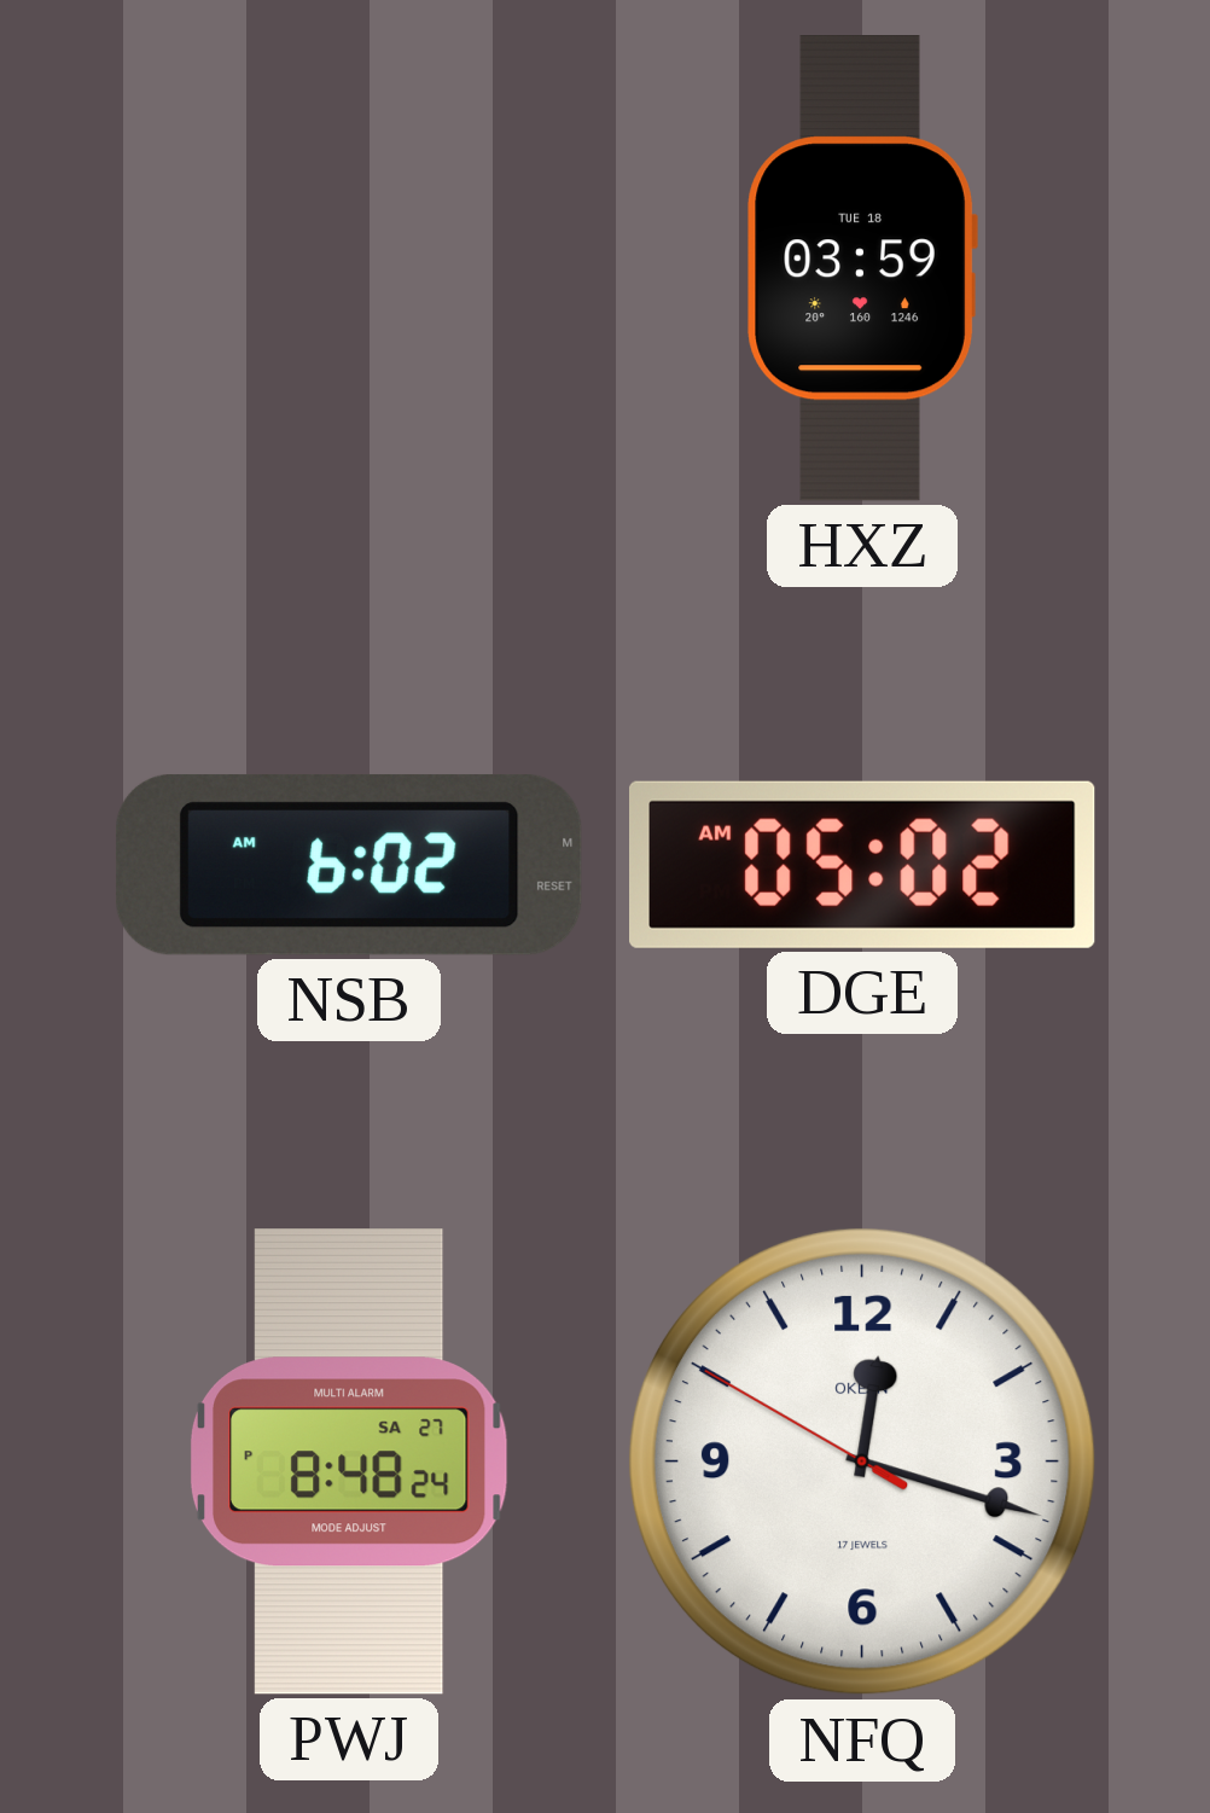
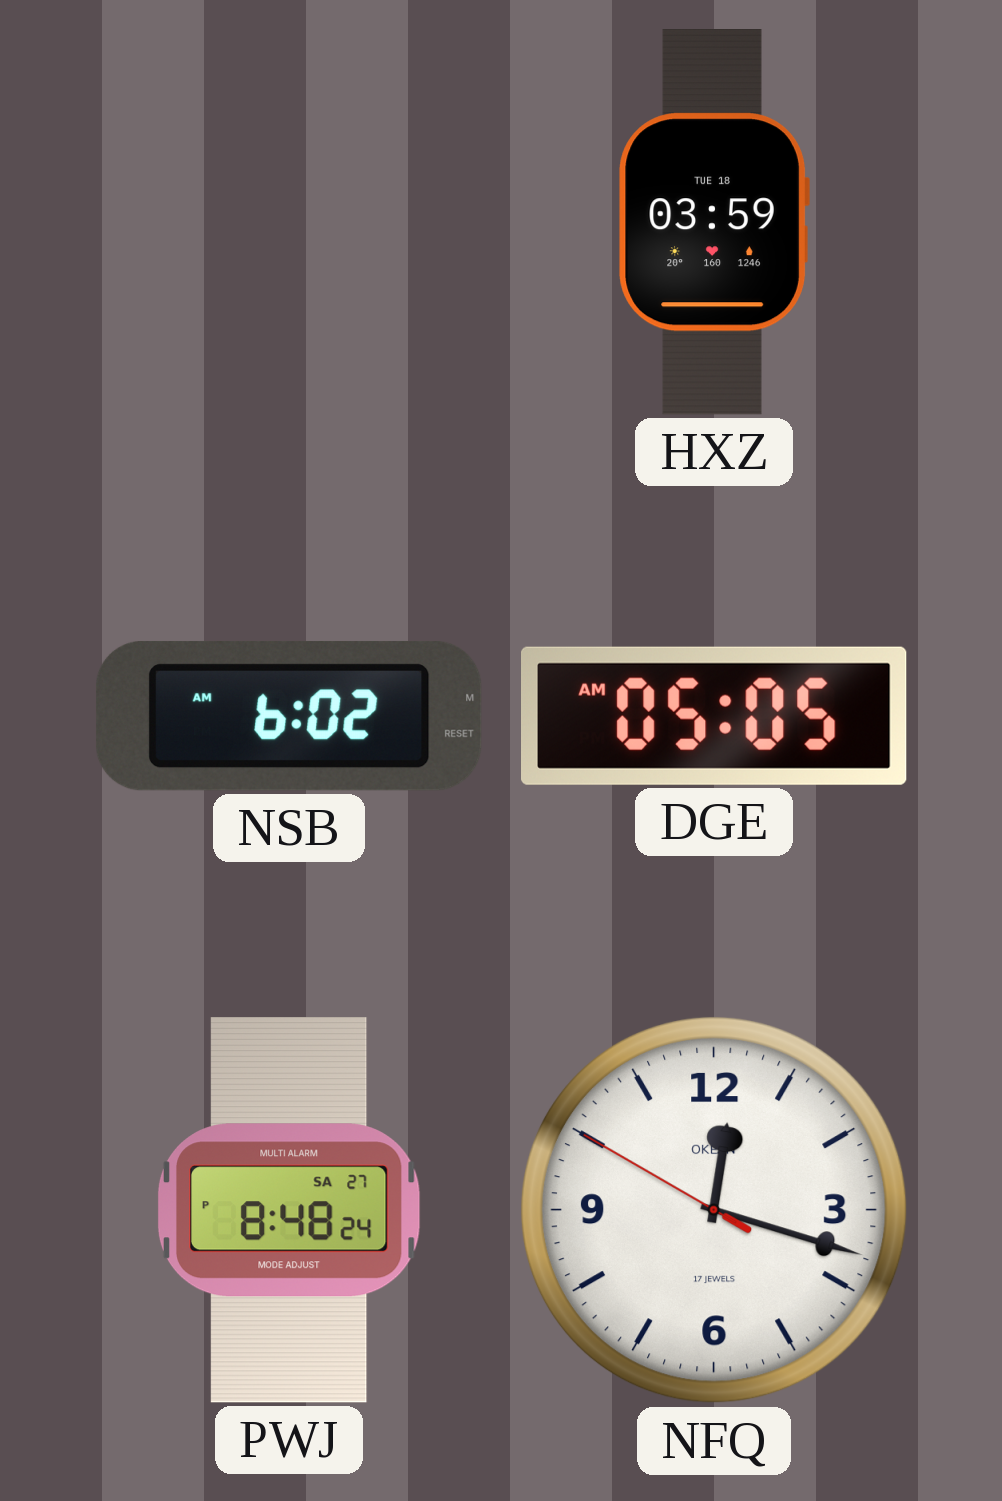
DGE: 05:02 -> 05:05
